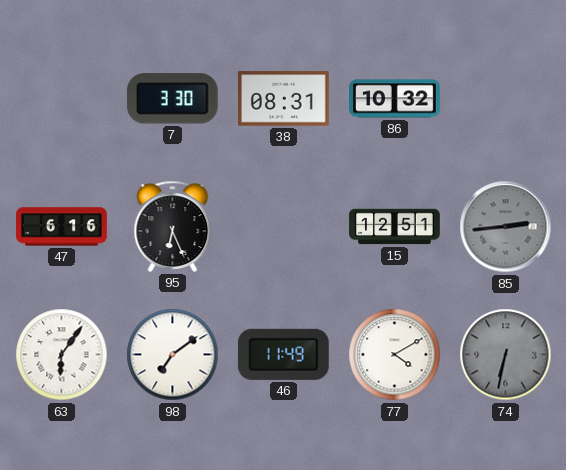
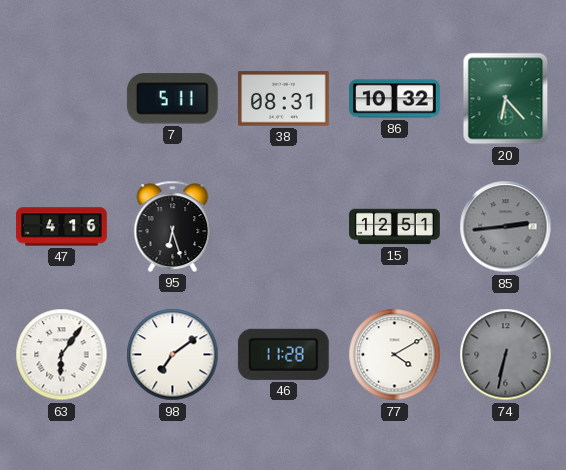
7: 3:30 -> 5:11
20: none -> 6:23
47: 6:16 -> 4:16
95: 6:26 -> 6:27
46: 11:49 -> 11:28
